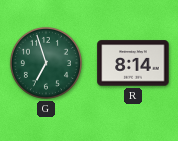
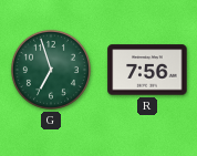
R: 8:14 -> 7:56
